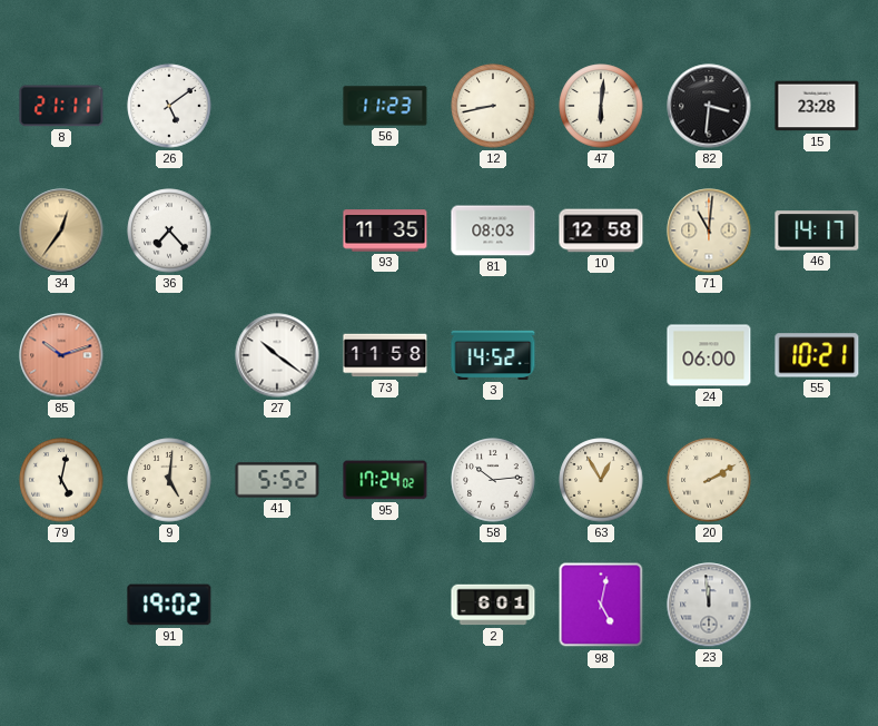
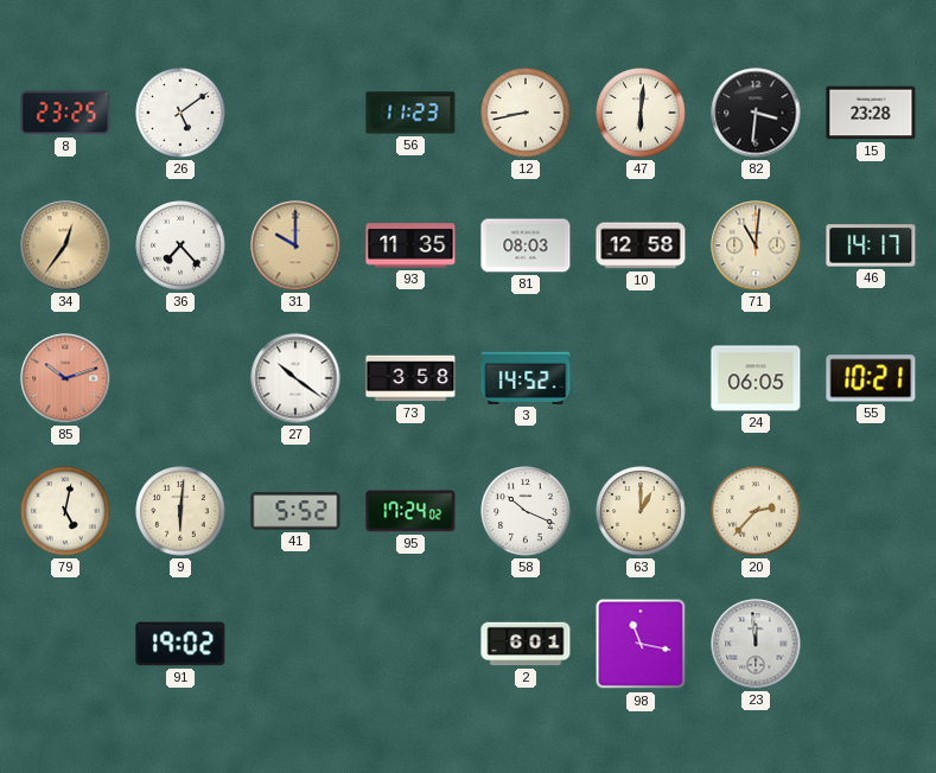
8: 21:11 -> 23:25
31: none -> 10:00
73: 11:58 -> 3:58
24: 06:00 -> 06:05
9: 5:01 -> 6:01
58: 10:14 -> 10:19
63: 12:55 -> 1:00
20: 2:10 -> 2:37
98: 5:02 -> 11:17
